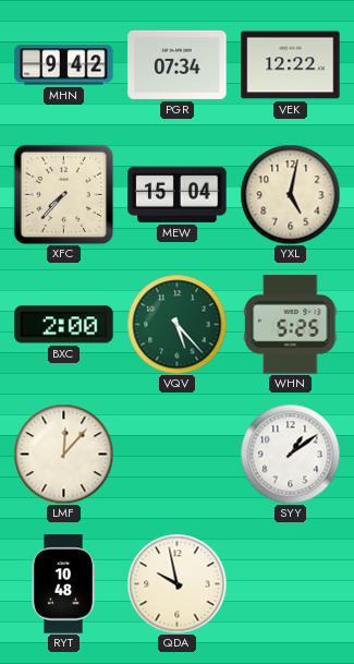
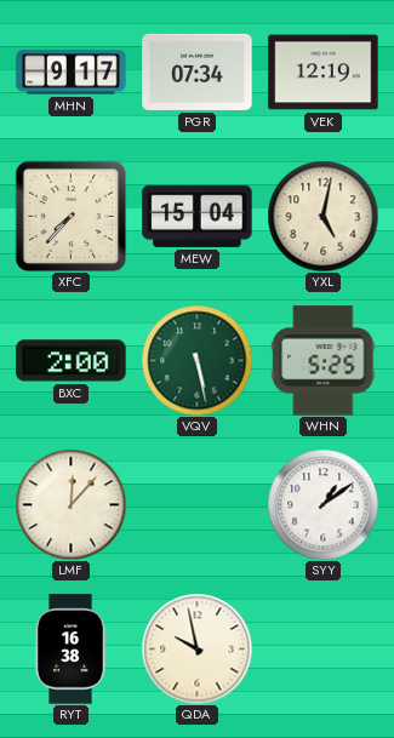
MHN: 9:42 -> 9:17
VEK: 12:22 -> 12:19
VQV: 5:23 -> 5:28
RYT: 10:48 -> 16:38
